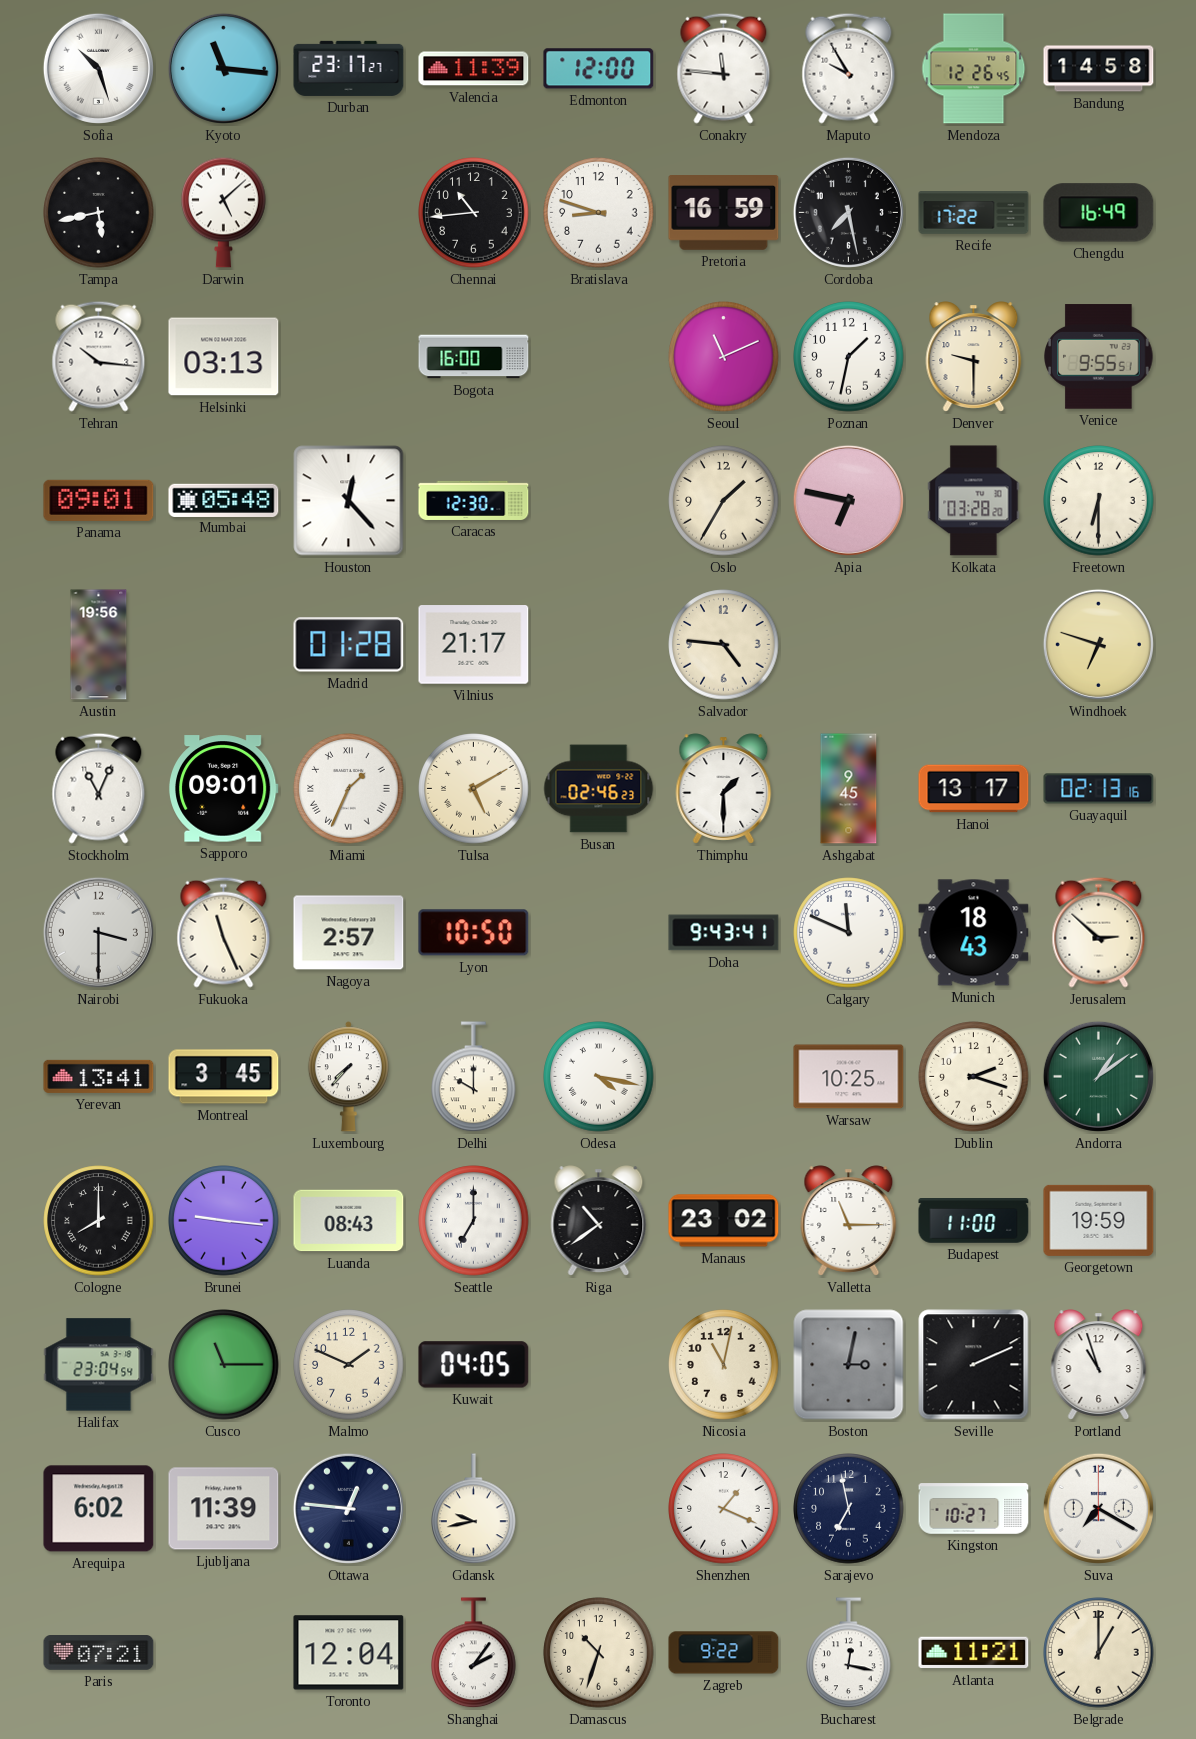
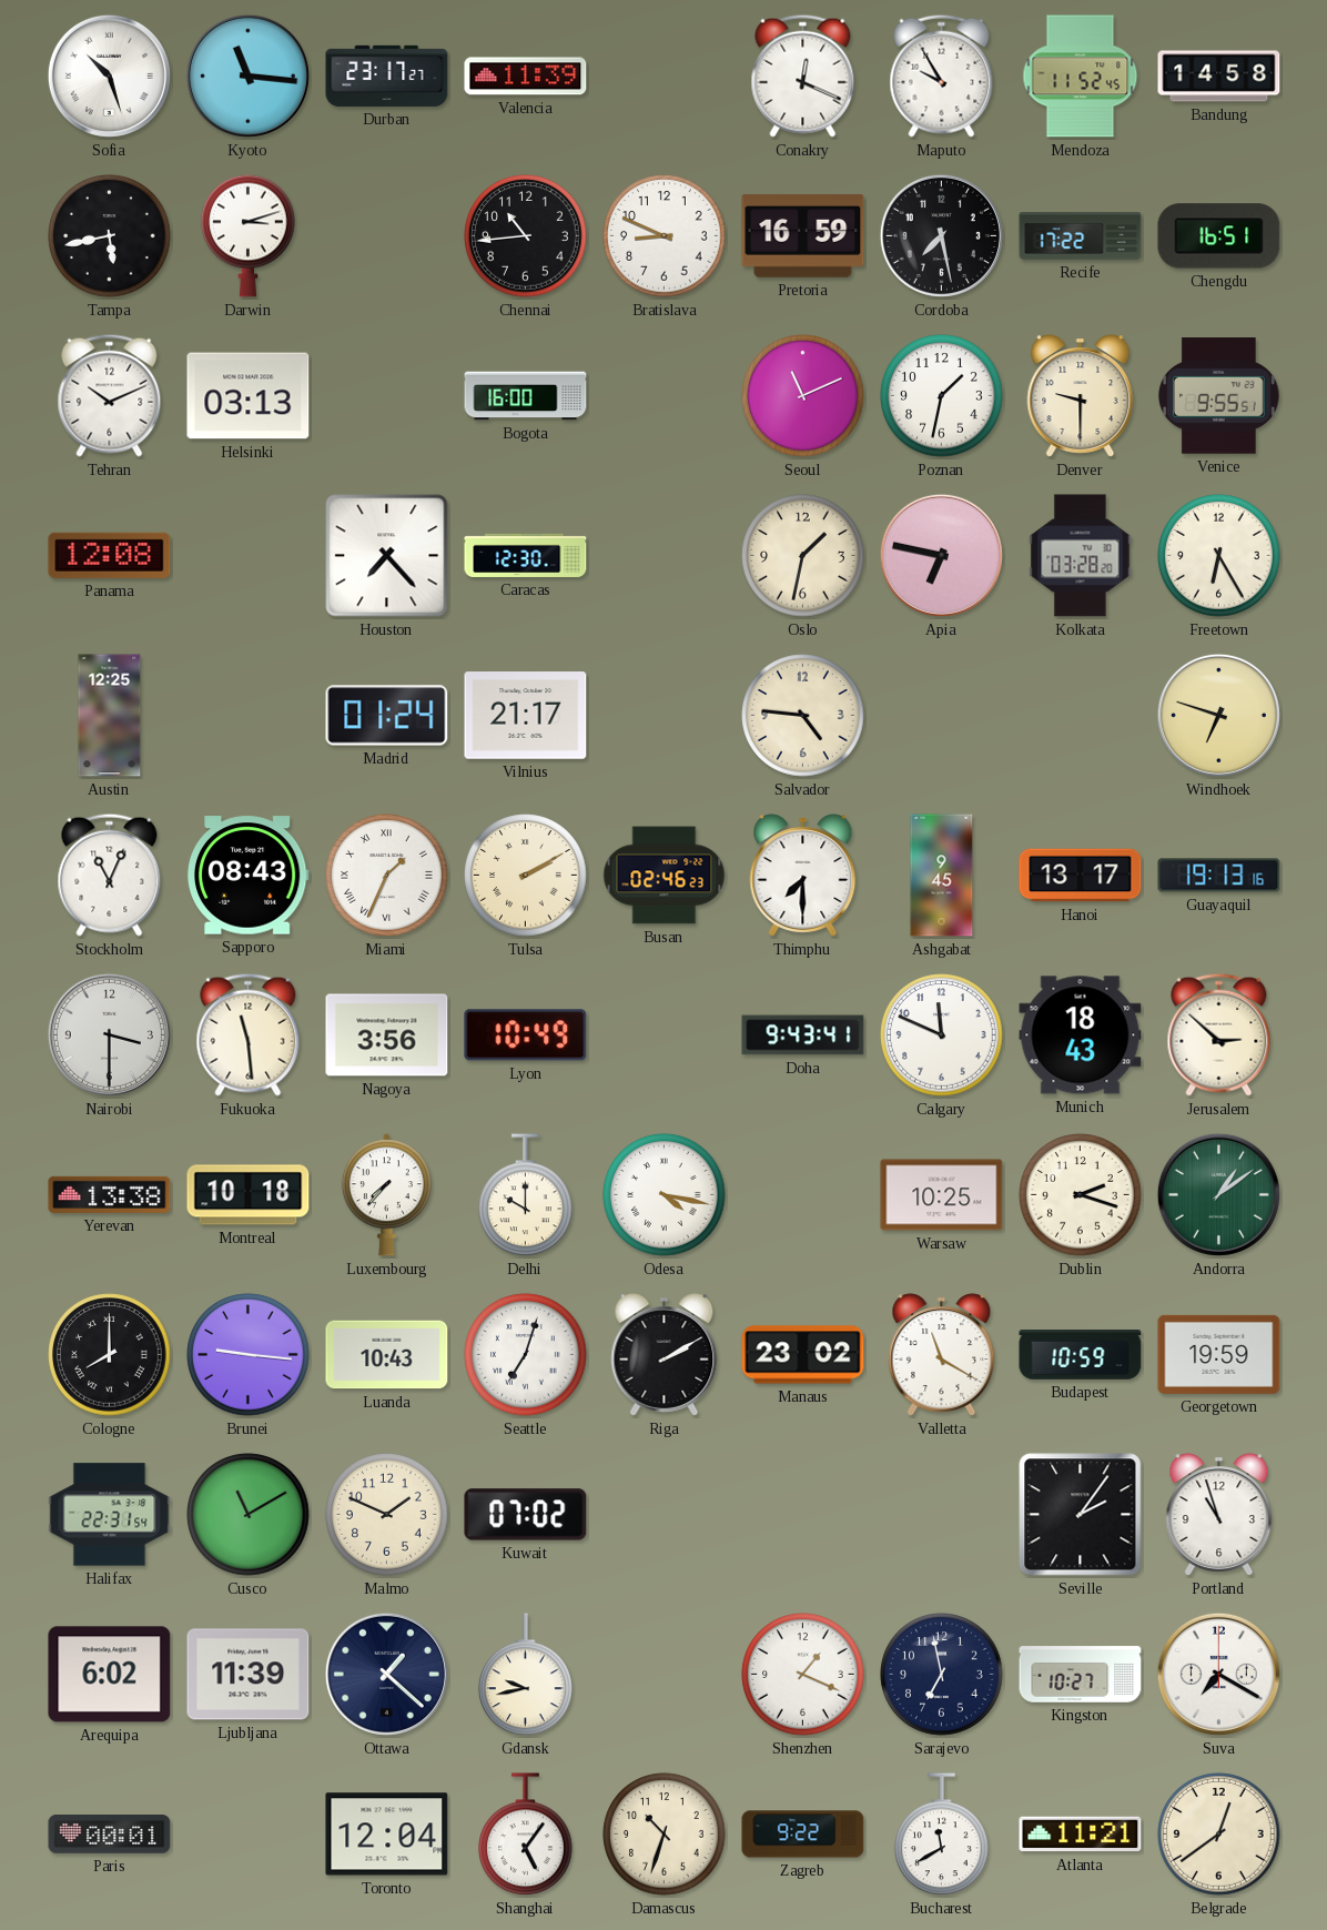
Edmonton: 12:00 -> none
Conakry: 11:46 -> 12:19
Mendoza: 12:26 -> 11:52
Darwin: 5:08 -> 3:12
Bratislava: 8:48 -> 8:49
Chengdu: 16:49 -> 16:51
Tehran: 10:16 -> 10:11
Panama: 09:01 -> 12:08
Mumbai: 05:48 -> none
Houston: 12:23 -> 7:23
Oslo: 1:35 -> 1:32
Freetown: 6:30 -> 6:25
Austin: 19:56 -> 12:25
Madrid: 01:28 -> 01:24
Sapporo: 09:01 -> 08:43
Tulsa: 5:10 -> 2:10
Thimphu: 1:30 -> 7:30
Guayaquil: 02:13 -> 19:13
Fukuoka: 11:26 -> 11:29
Nagoya: 2:57 -> 3:56
Lyon: 10:50 -> 10:49
Yerevan: 13:41 -> 13:38
Montreal: 3:45 -> 10:18
Luanda: 08:43 -> 10:43
Seattle: 7:00 -> 7:03
Riga: 10:39 -> 2:10
Valletta: 11:15 -> 11:20
Budapest: 11:00 -> 10:59
Halifax: 23:04 -> 22:31
Cusco: 11:15 -> 11:10
Kuwait: 04:05 -> 07:02
Nicosia: 11:02 -> none
Boston: 3:02 -> none
Seville: 2:11 -> 2:06
Ottawa: 12:46 -> 1:22
Paris: 07:21 -> 00:01
Shanghai: 2:06 -> 5:06
Bucharest: 12:17 -> 11:40
Belgrade: 1:00 -> 12:39
